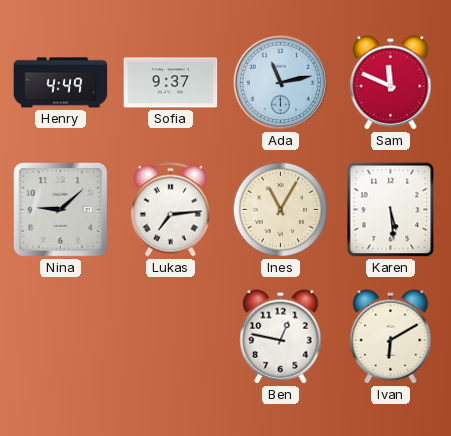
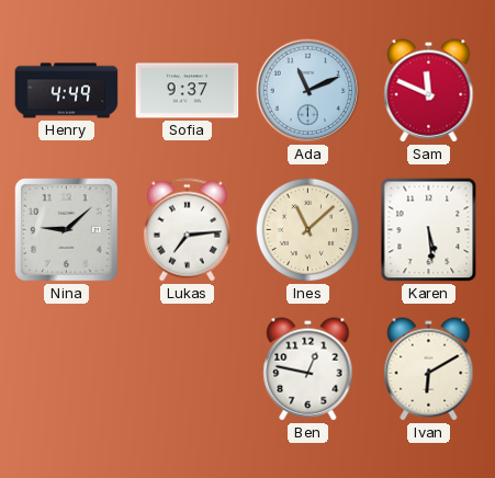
Ada: 11:13 -> 11:11
Ines: 11:05 -> 11:08
